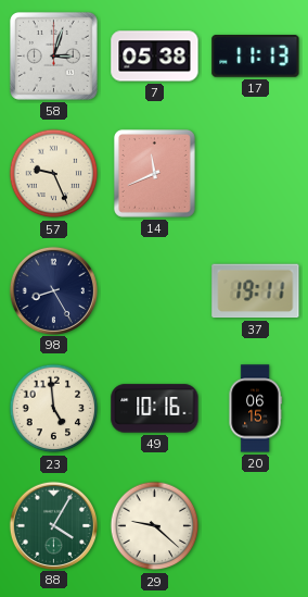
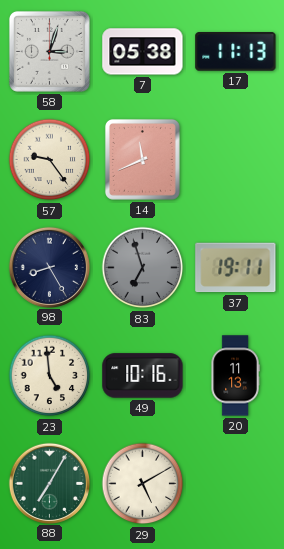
57: 9:26 -> 9:24
83: none -> 6:57
20: 06:15 -> 11:13
88: 4:05 -> 7:05
29: 9:22 -> 5:10
